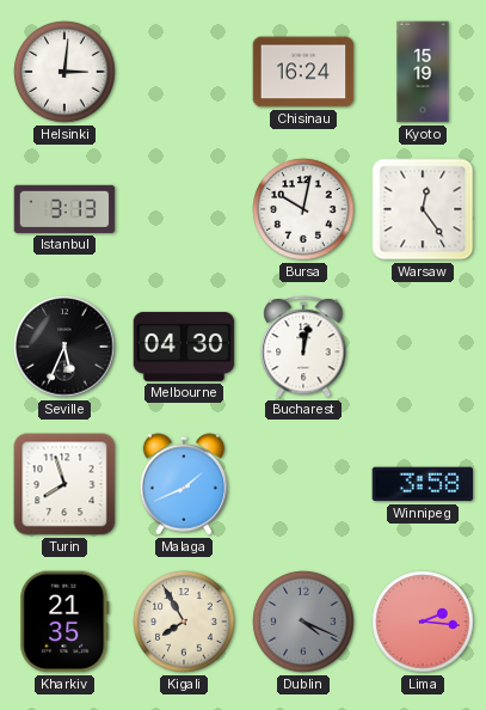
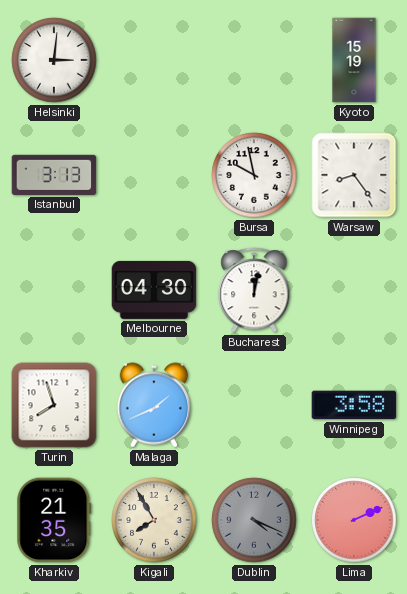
Chisinau: 16:24 -> none
Bursa: 10:02 -> 9:58
Warsaw: 12:24 -> 8:24
Seville: 5:34 -> none
Lima: 2:16 -> 2:11
